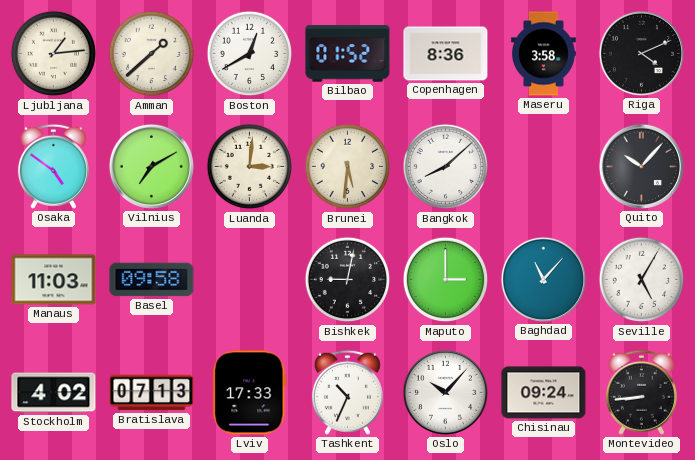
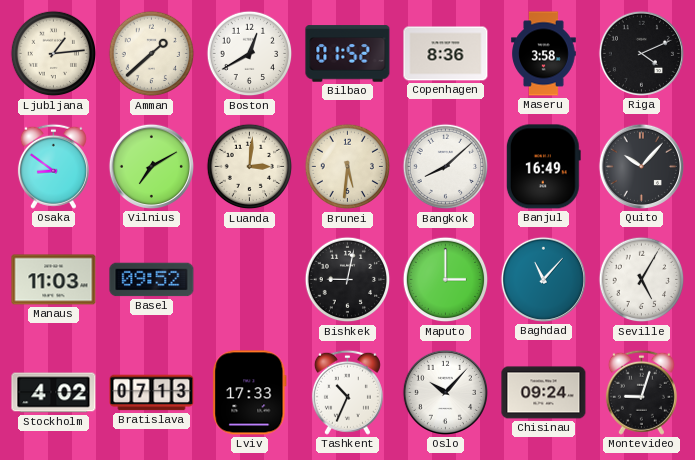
Osaka: 4:51 -> 8:51
Banjul: none -> 16:49
Basel: 09:58 -> 09:52
Montevideo: 8:44 -> 9:03
